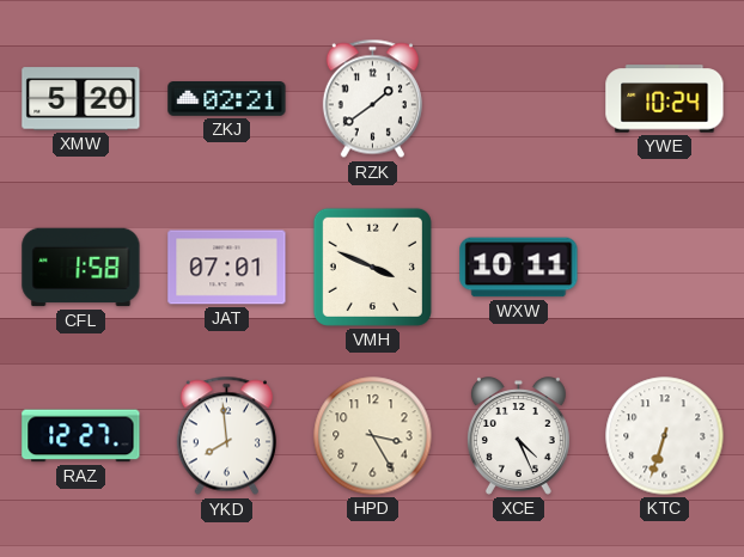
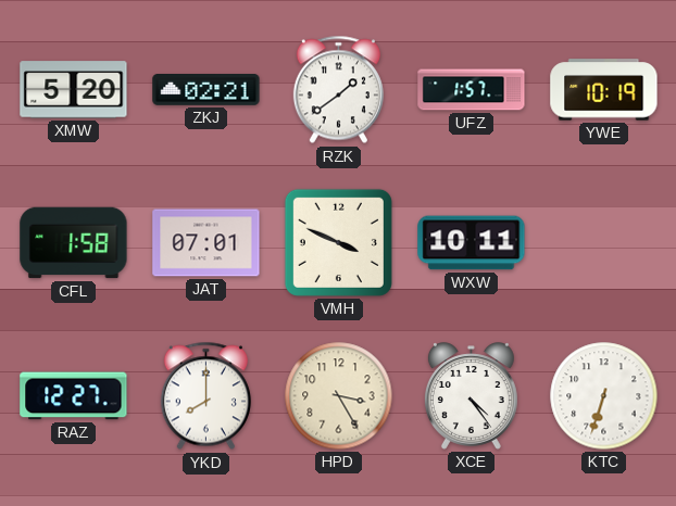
UFZ: none -> 1:57
YWE: 10:24 -> 10:19
YKD: 7:59 -> 8:00
XCE: 4:26 -> 4:24
